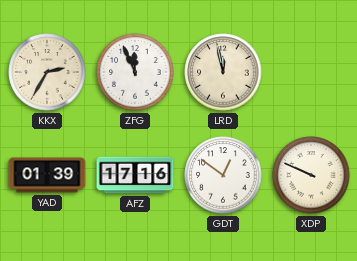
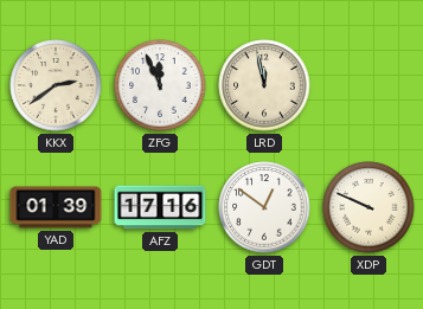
KKX: 2:35 -> 2:39
